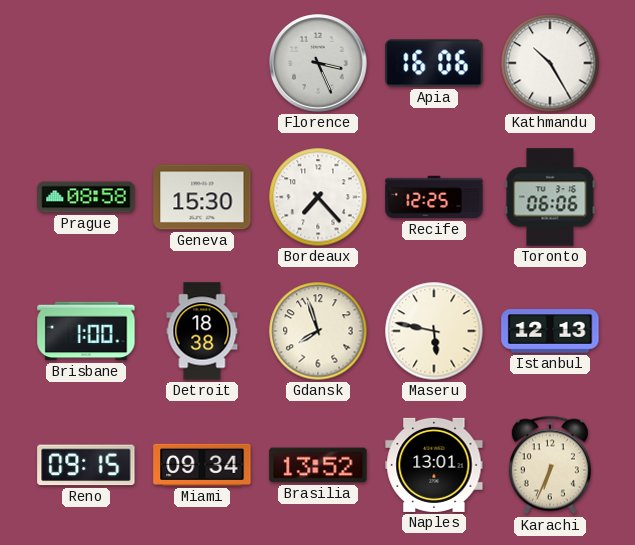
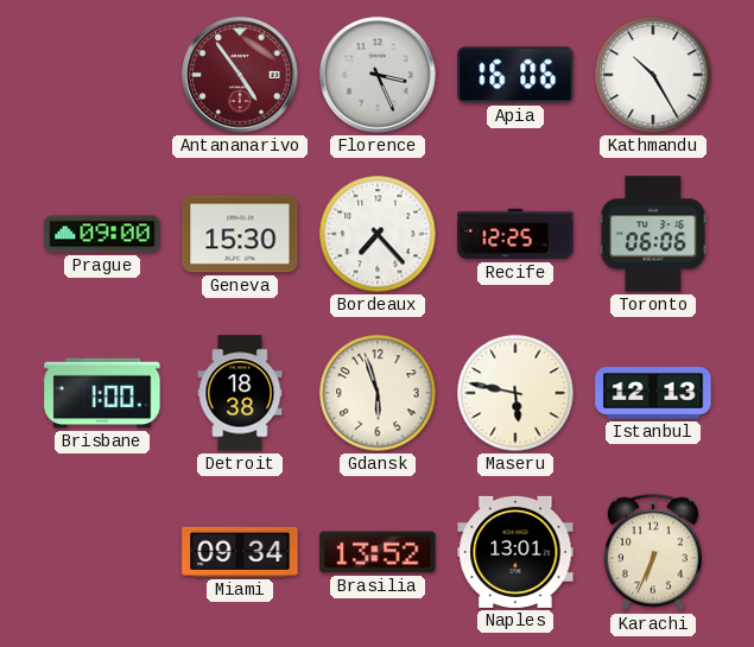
Antananarivo: none -> 4:54
Prague: 08:58 -> 09:00
Gdansk: 7:57 -> 5:57
Reno: 09:15 -> none
